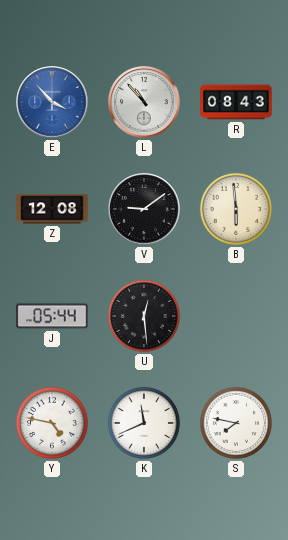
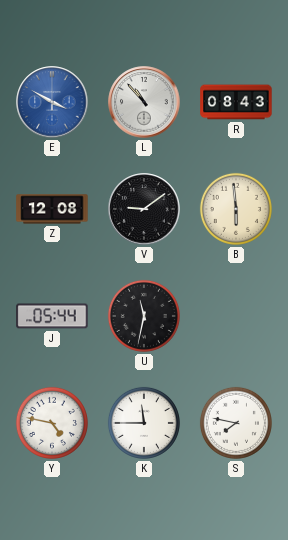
E: 3:53 -> 3:50
U: 12:29 -> 11:32
K: 11:41 -> 11:45
